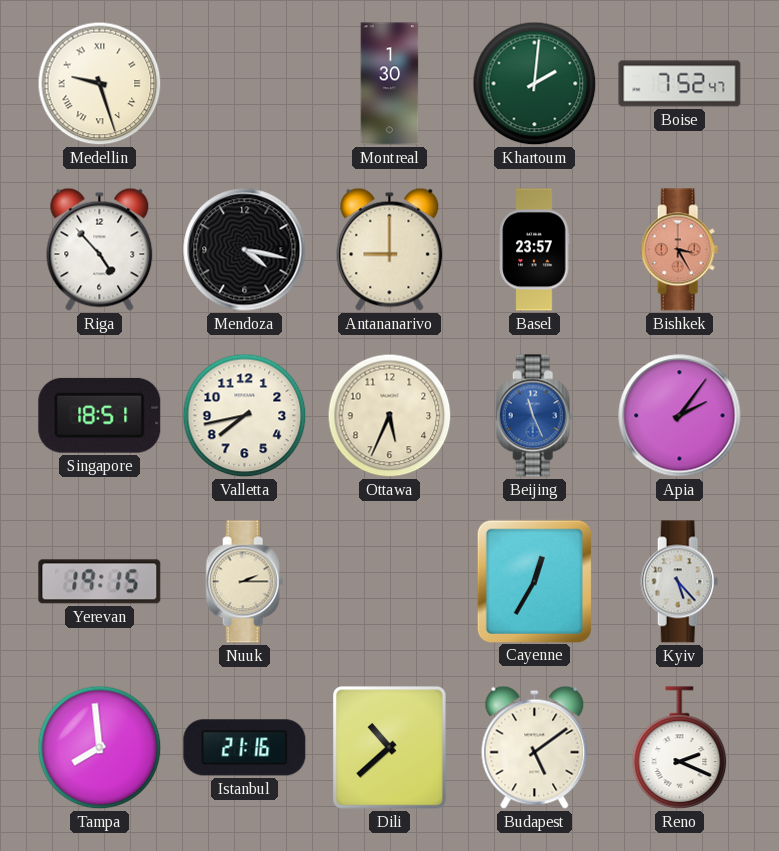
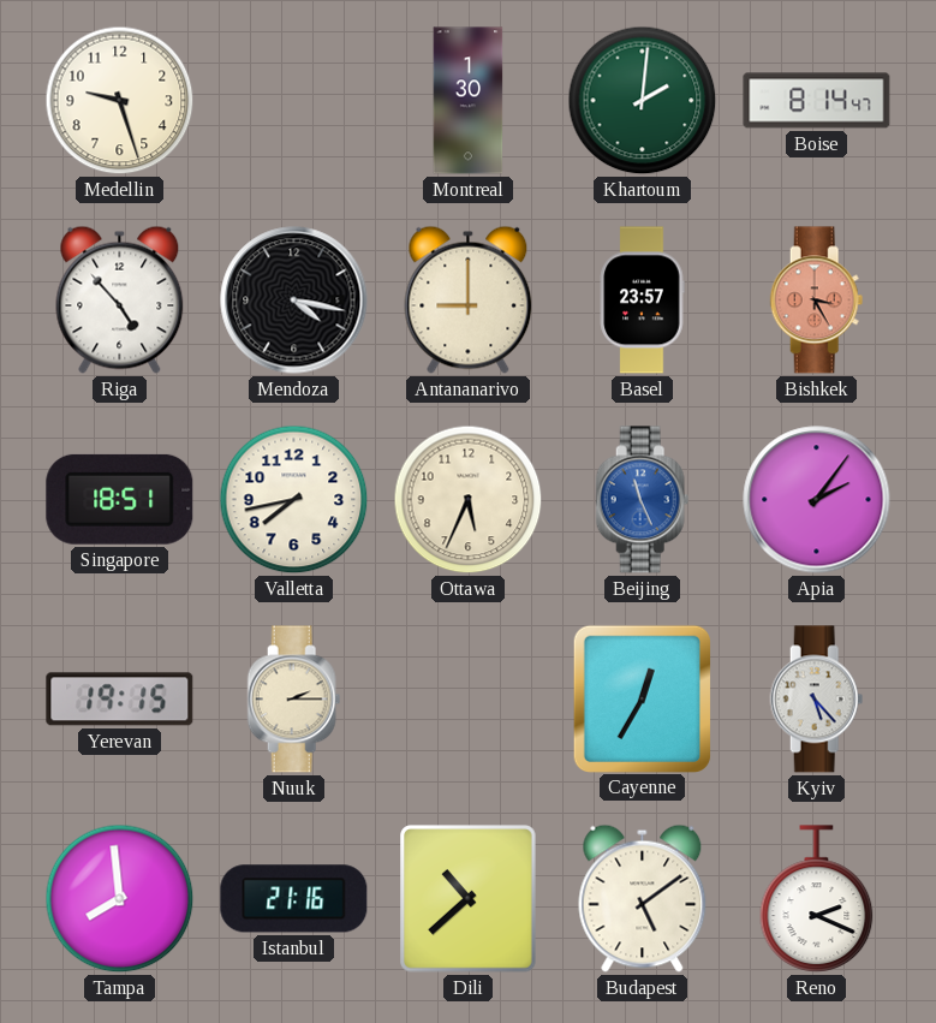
Medellin numerals: Roman -> Arabic
Boise: 7:52 -> 8:14
